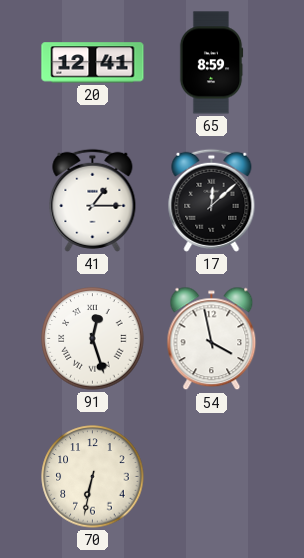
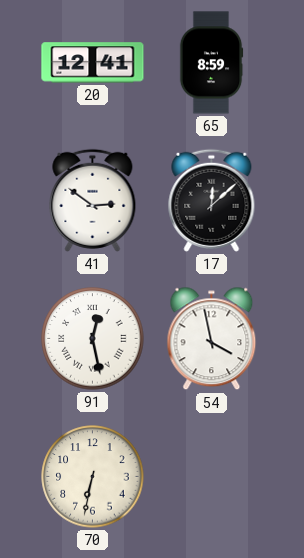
41: 1:15 -> 2:51
91: 12:27 -> 12:28
